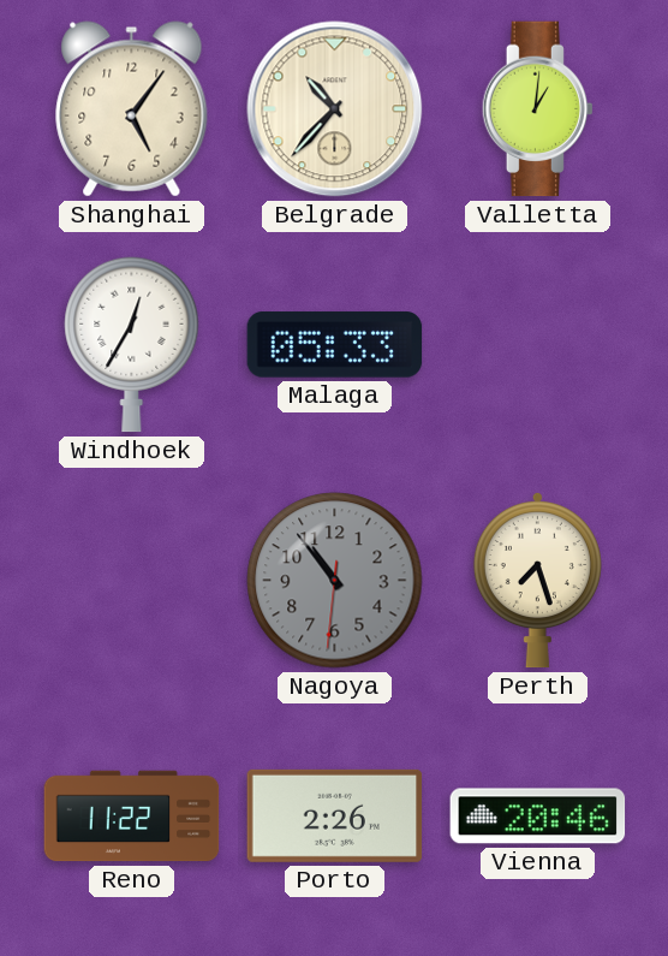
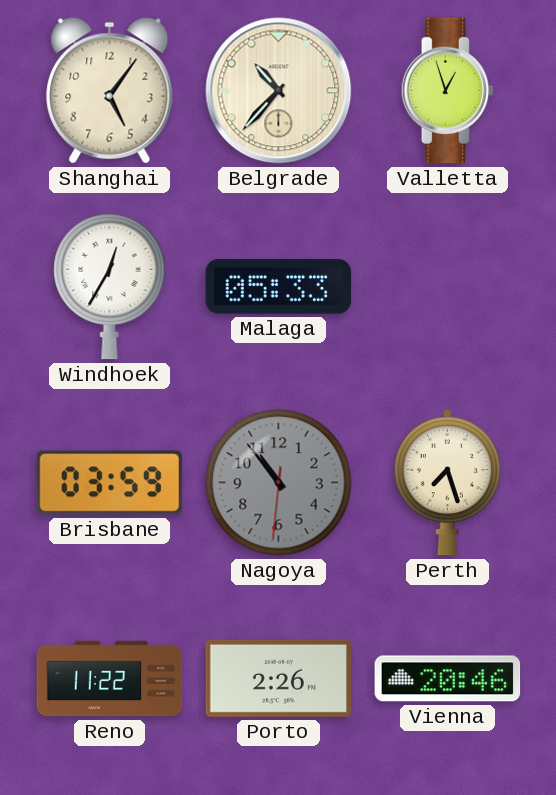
Valletta: 1:01 -> 12:57
Brisbane: none -> 03:59
